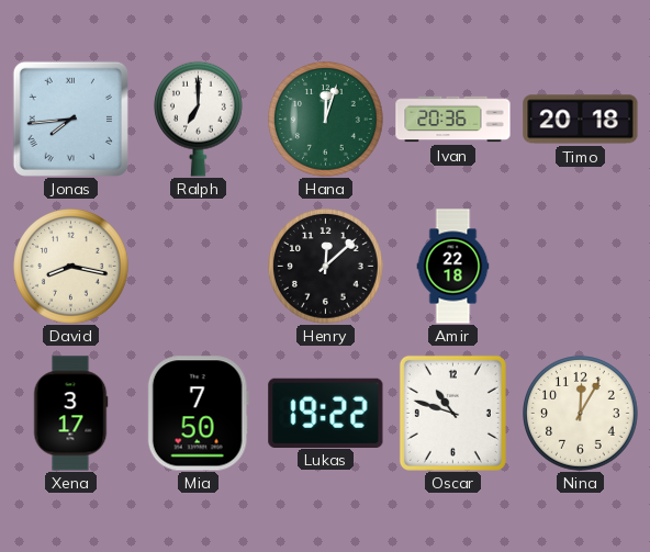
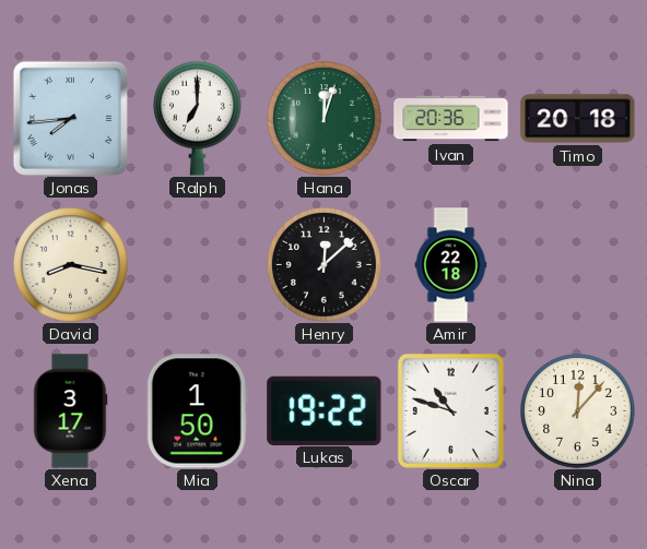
Mia: 7:50 -> 1:50
Nina: 12:05 -> 12:07
